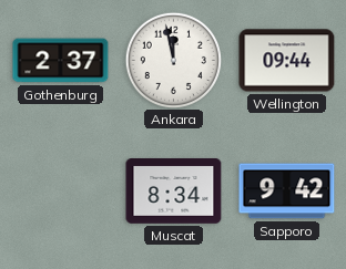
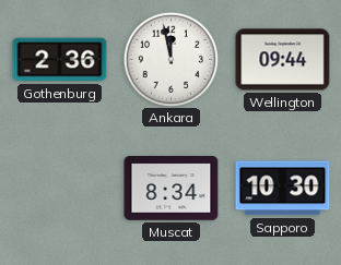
Gothenburg: 2:37 -> 2:36
Sapporo: 9:42 -> 10:30
